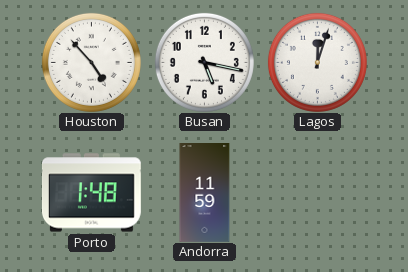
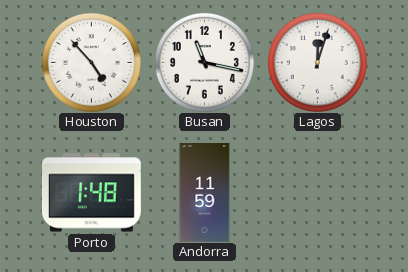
Busan: 5:17 -> 11:17
